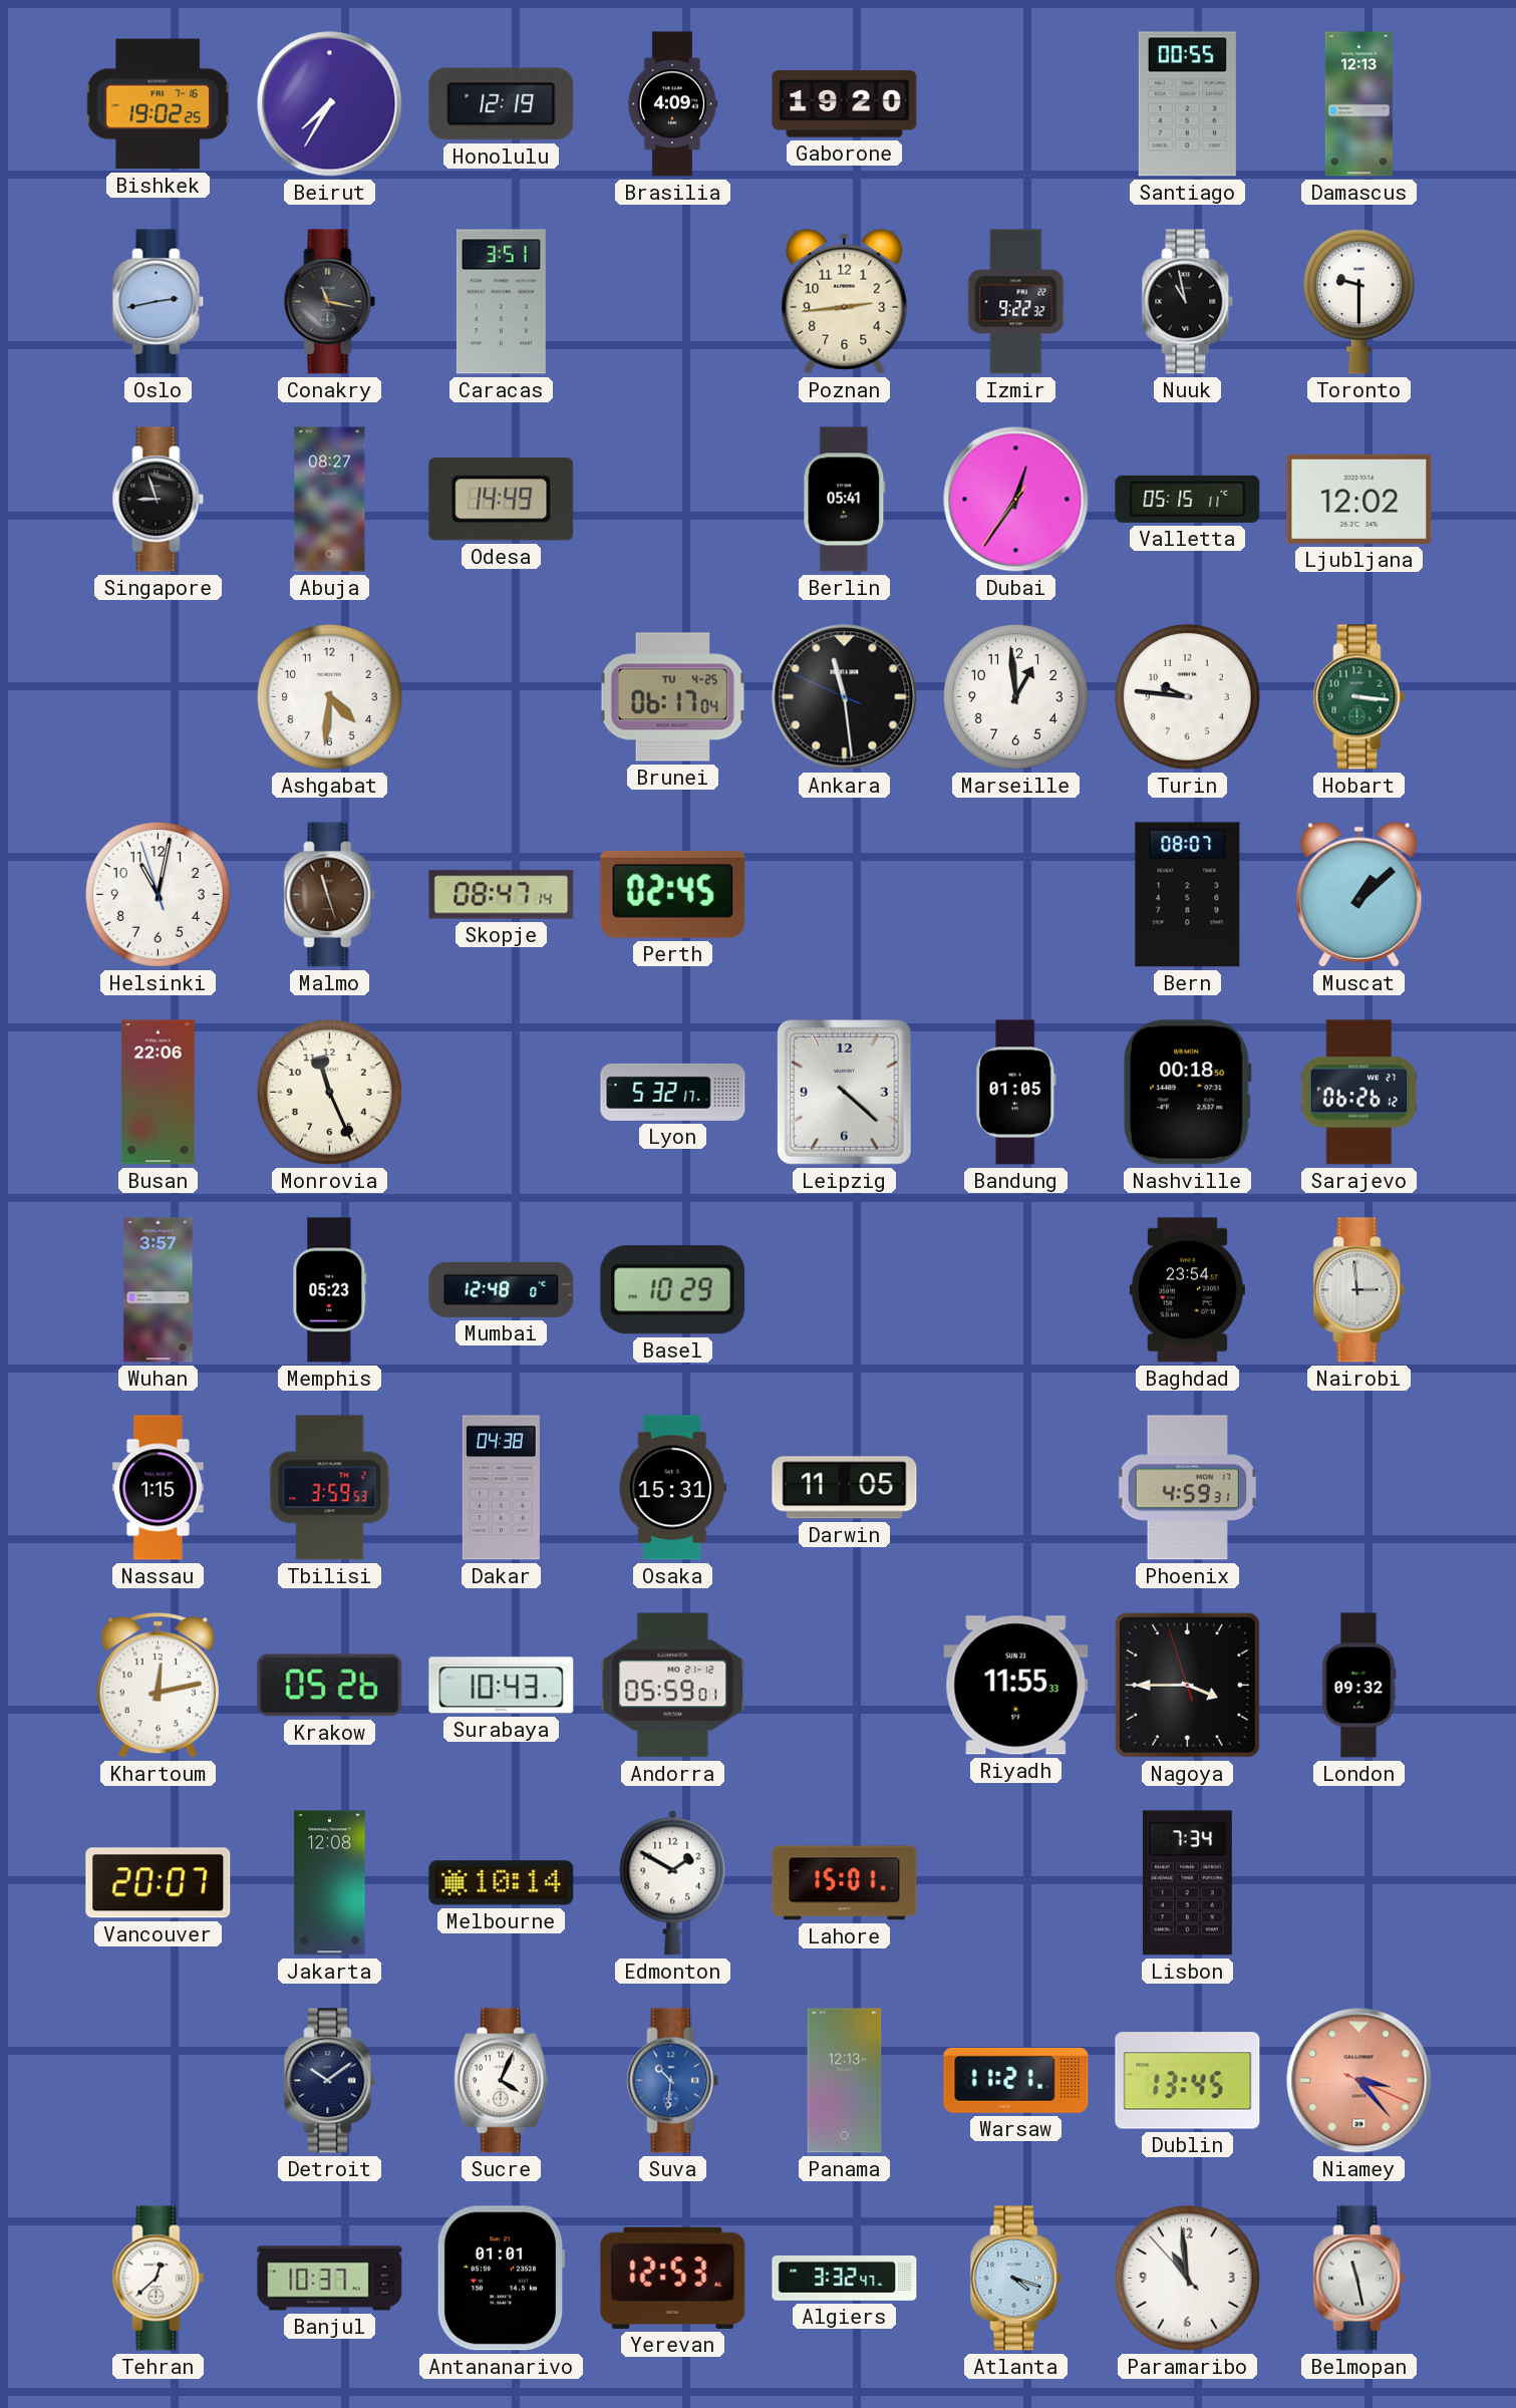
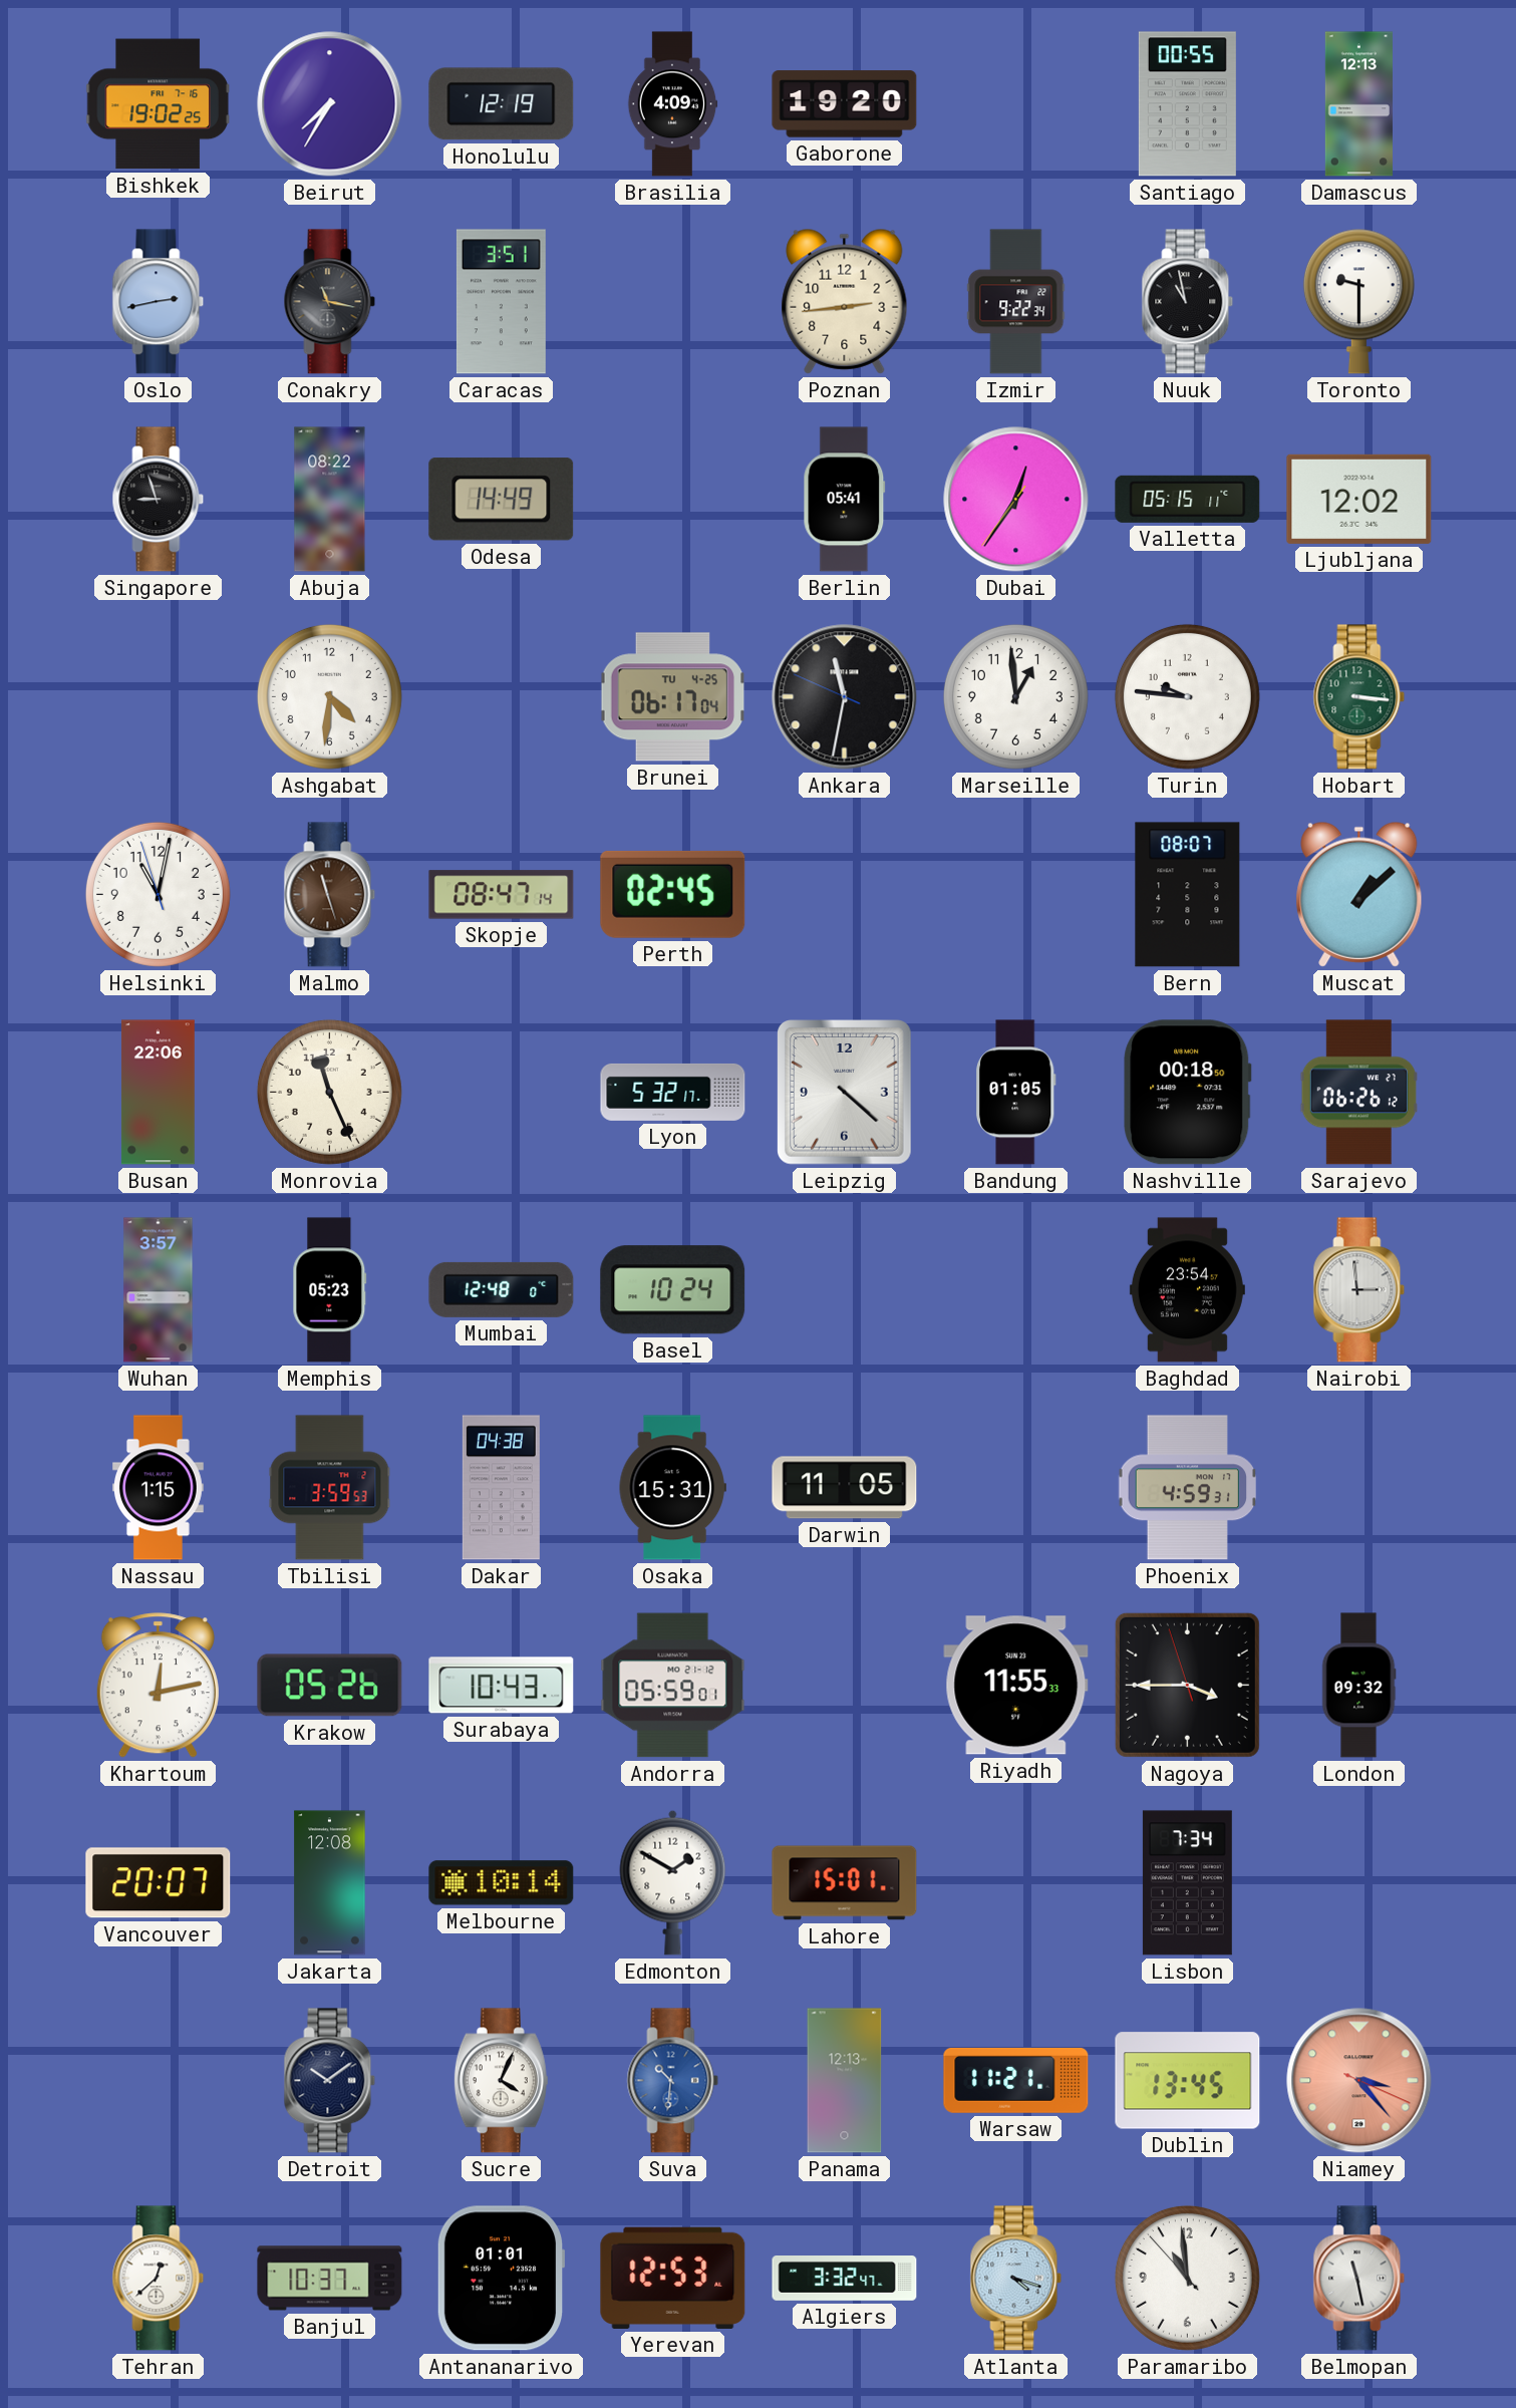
Izmir: 9:22:32 -> 9:22:34
Abuja: 08:27 -> 08:22
Ankara: 11:28 -> 11:31
Basel: 10:29 -> 10:24
